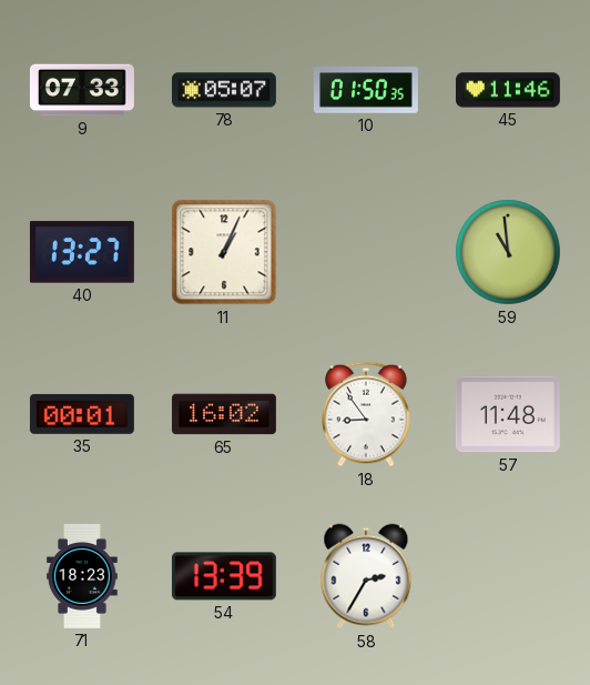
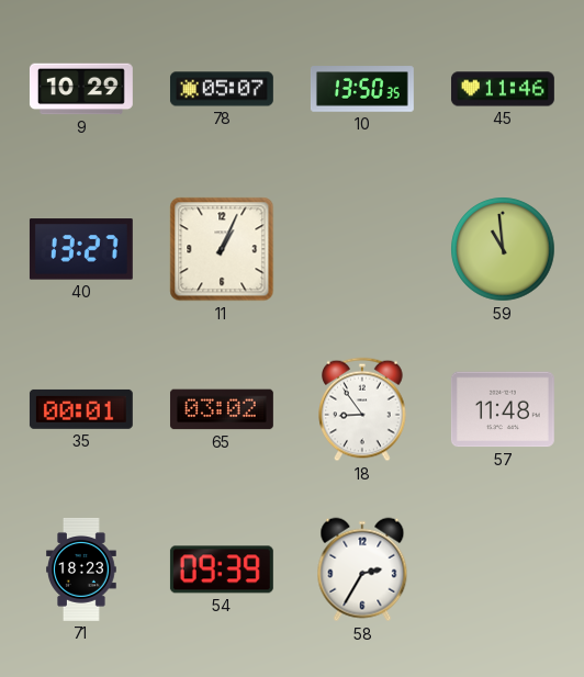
9: 07:33 -> 10:29
10: 01:50 -> 13:50
65: 16:02 -> 03:02
54: 13:39 -> 09:39
